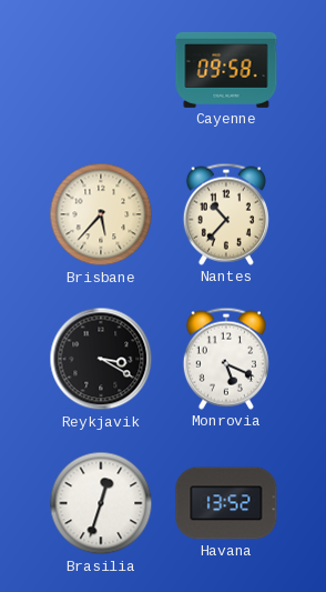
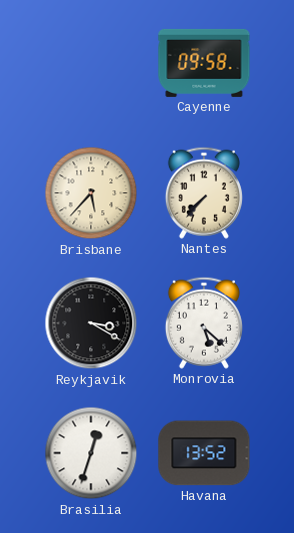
Nantes: 10:37 -> 7:37
Monrovia: 5:19 -> 5:22
